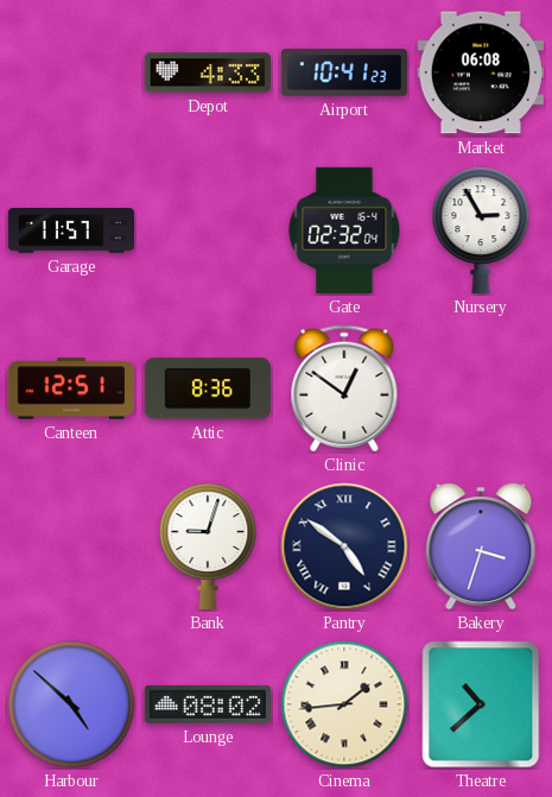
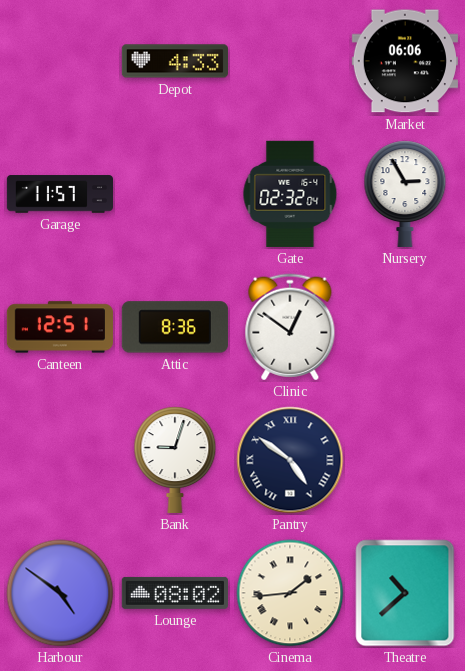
Airport: 10:41 -> none
Market: 06:08 -> 06:06
Bakery: 3:33 -> none
Harbour: 4:52 -> 4:51
